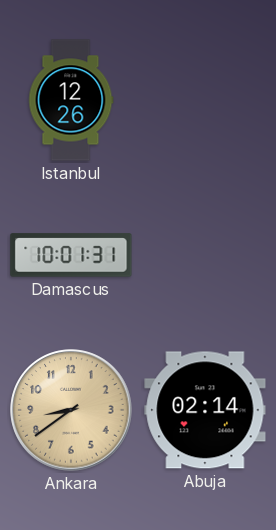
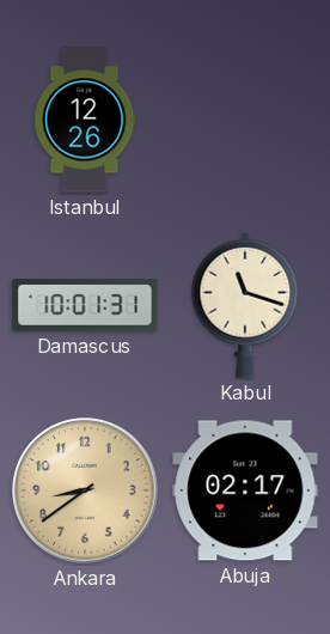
Kabul: none -> 11:18
Abuja: 02:14 -> 02:17
